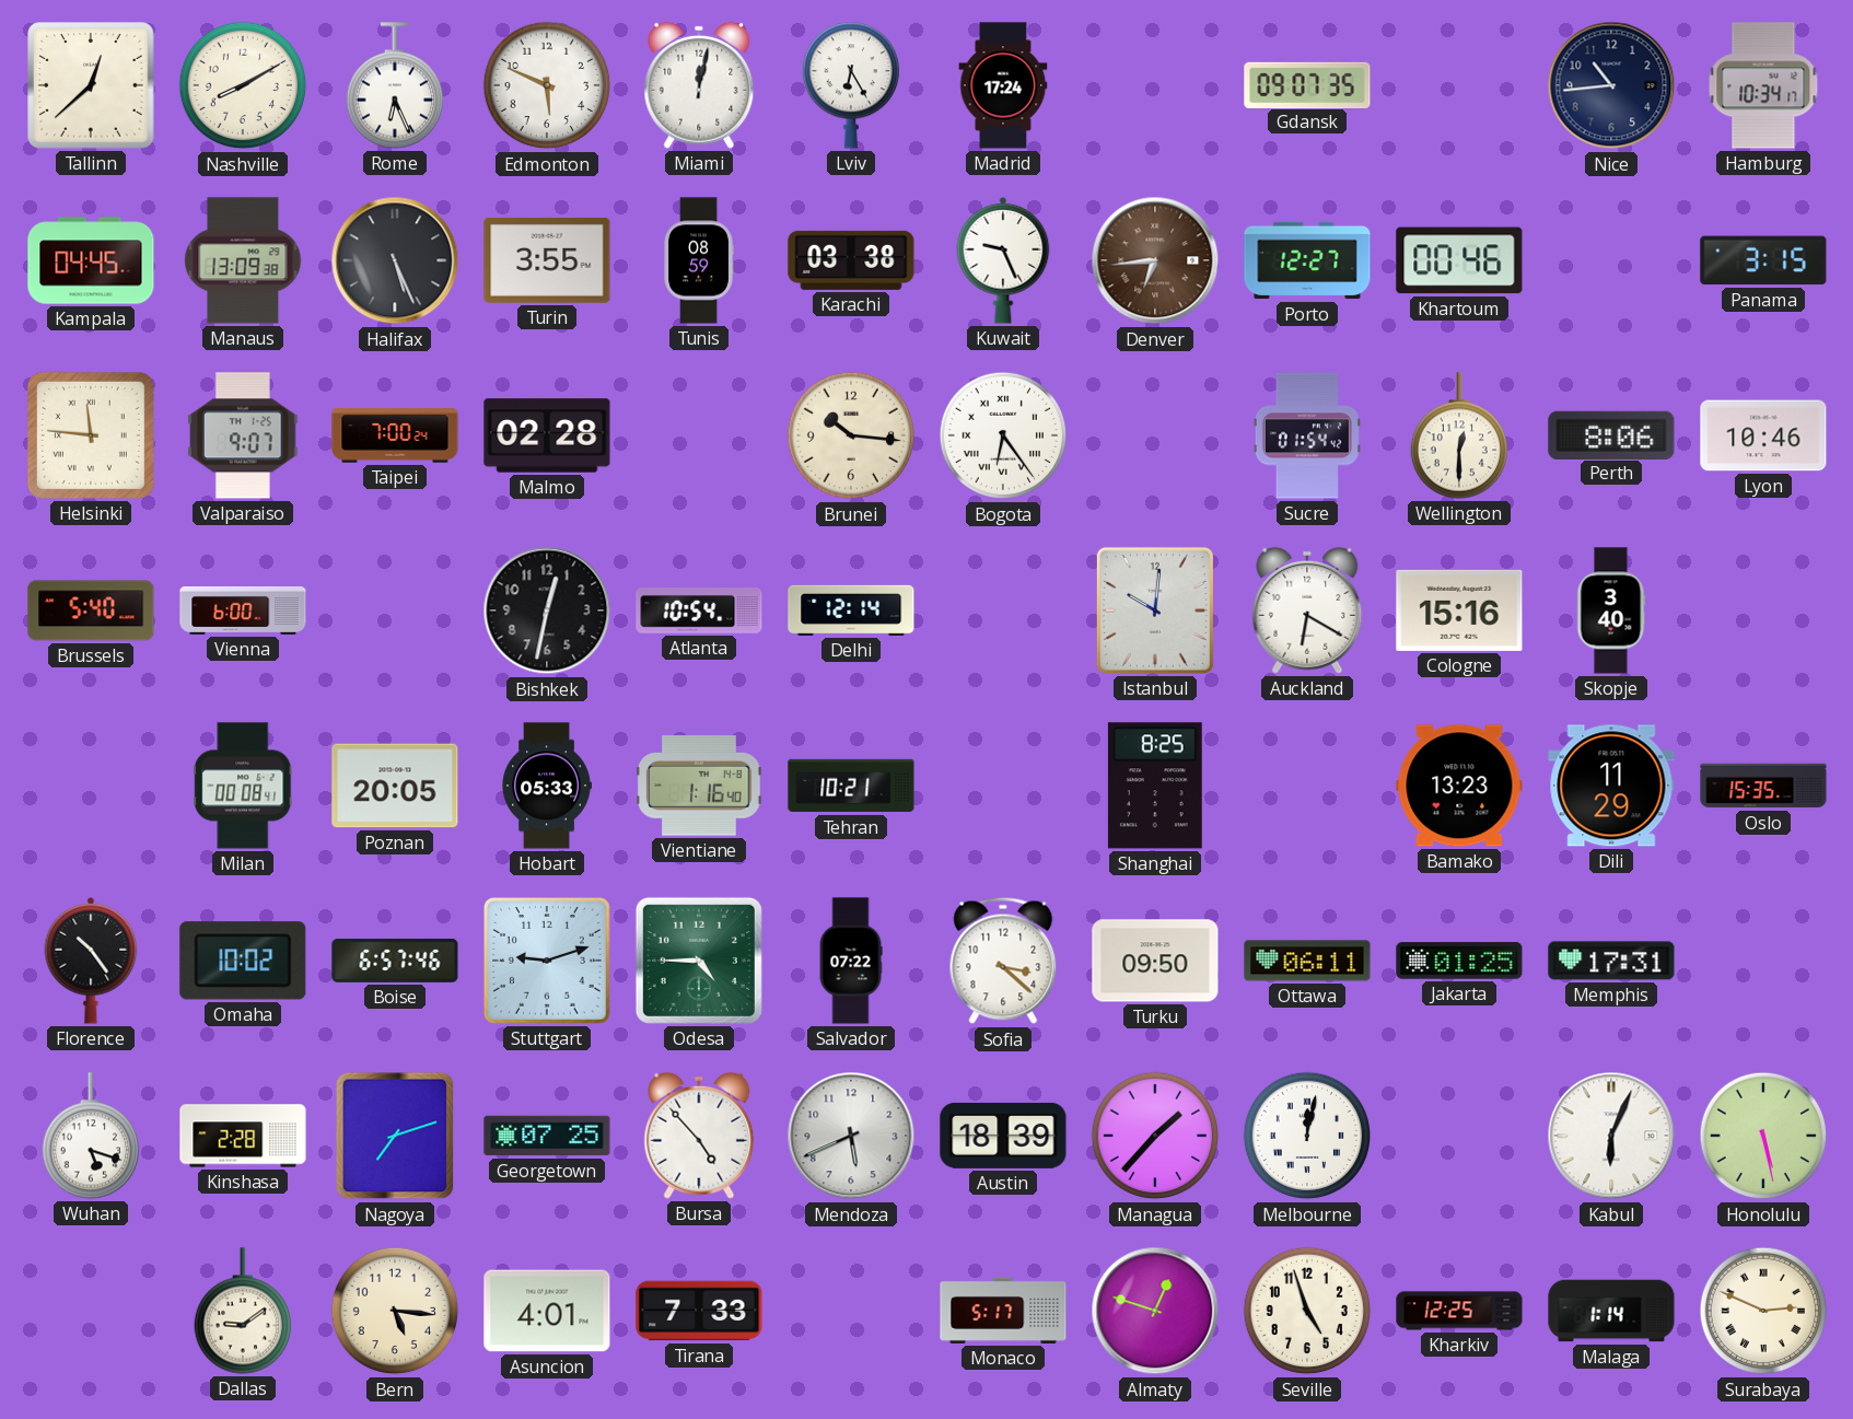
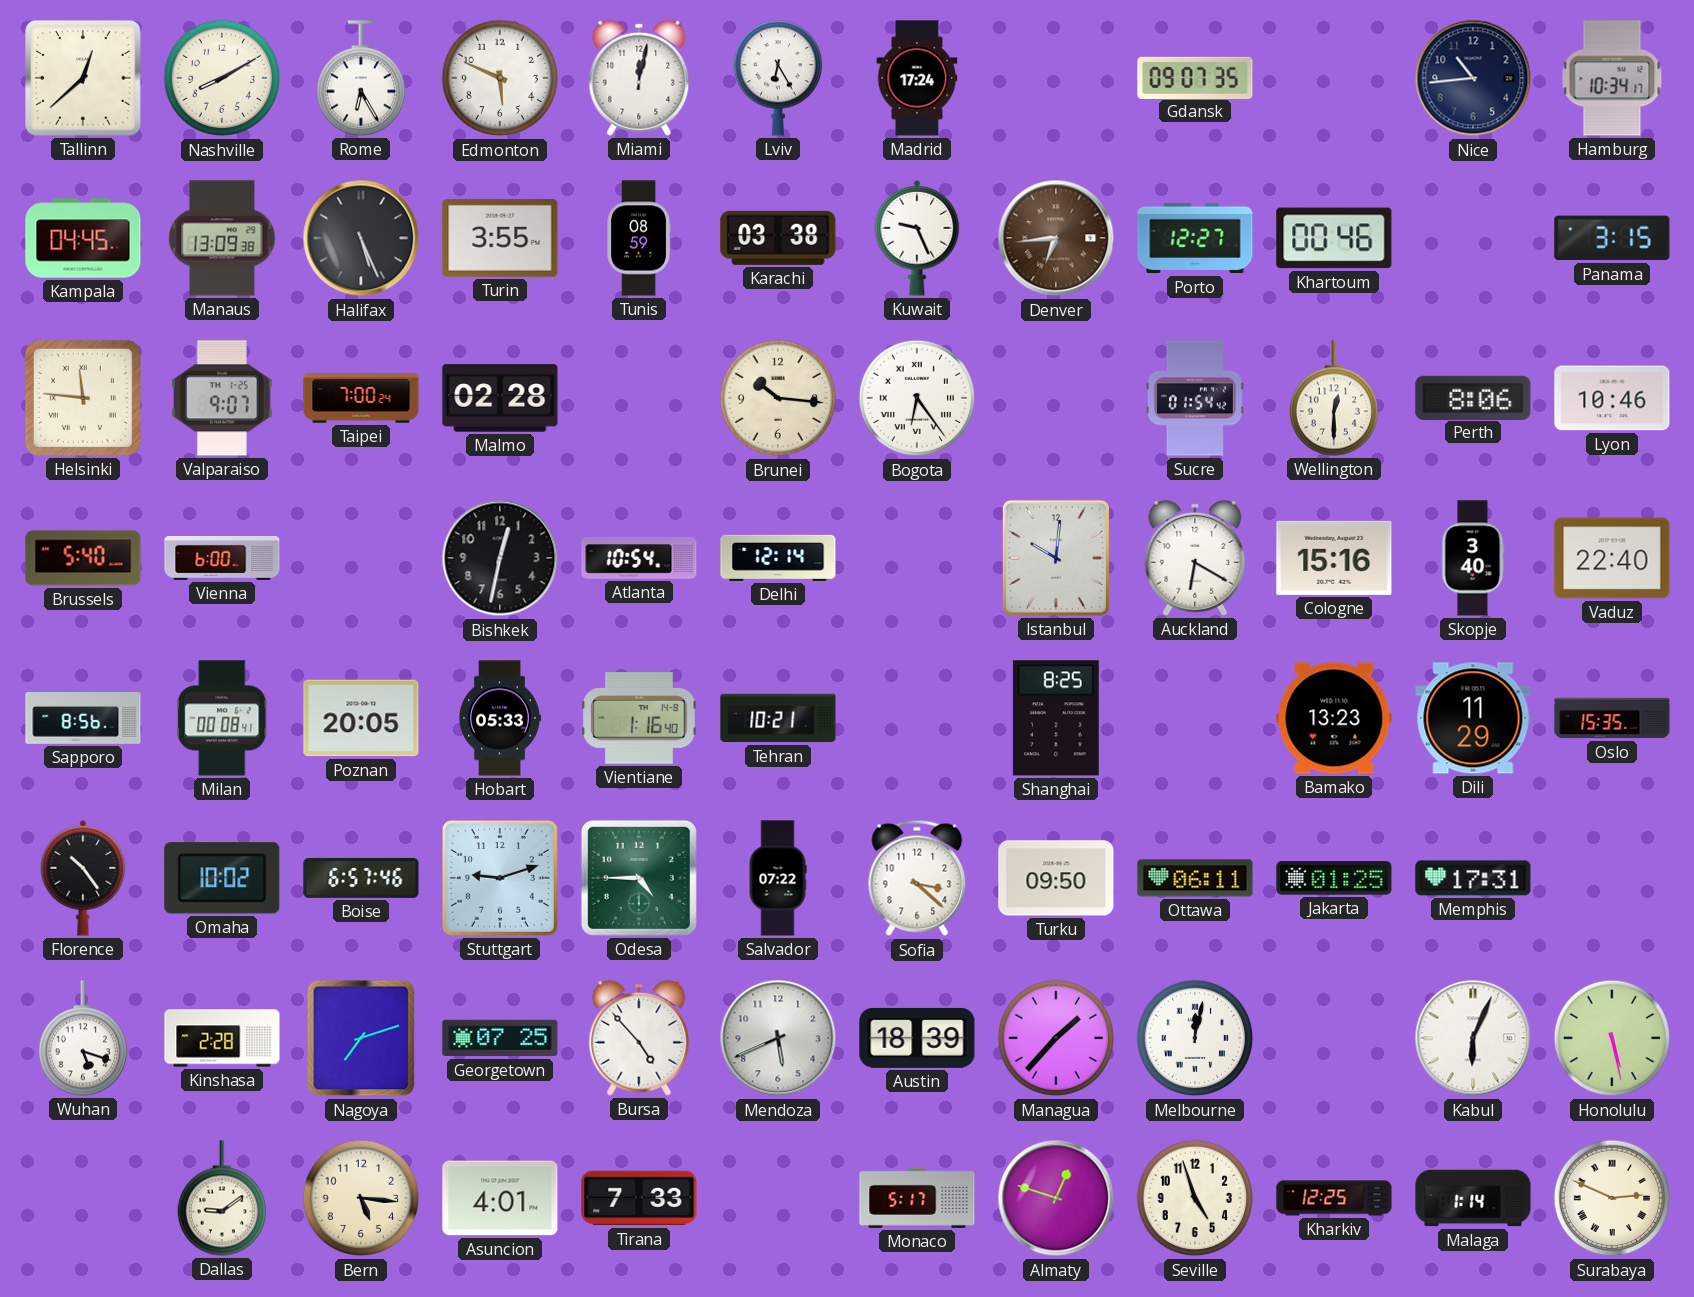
Rome: 6:26 -> 6:25
Vaduz: none -> 22:40
Sapporo: none -> 8:56
